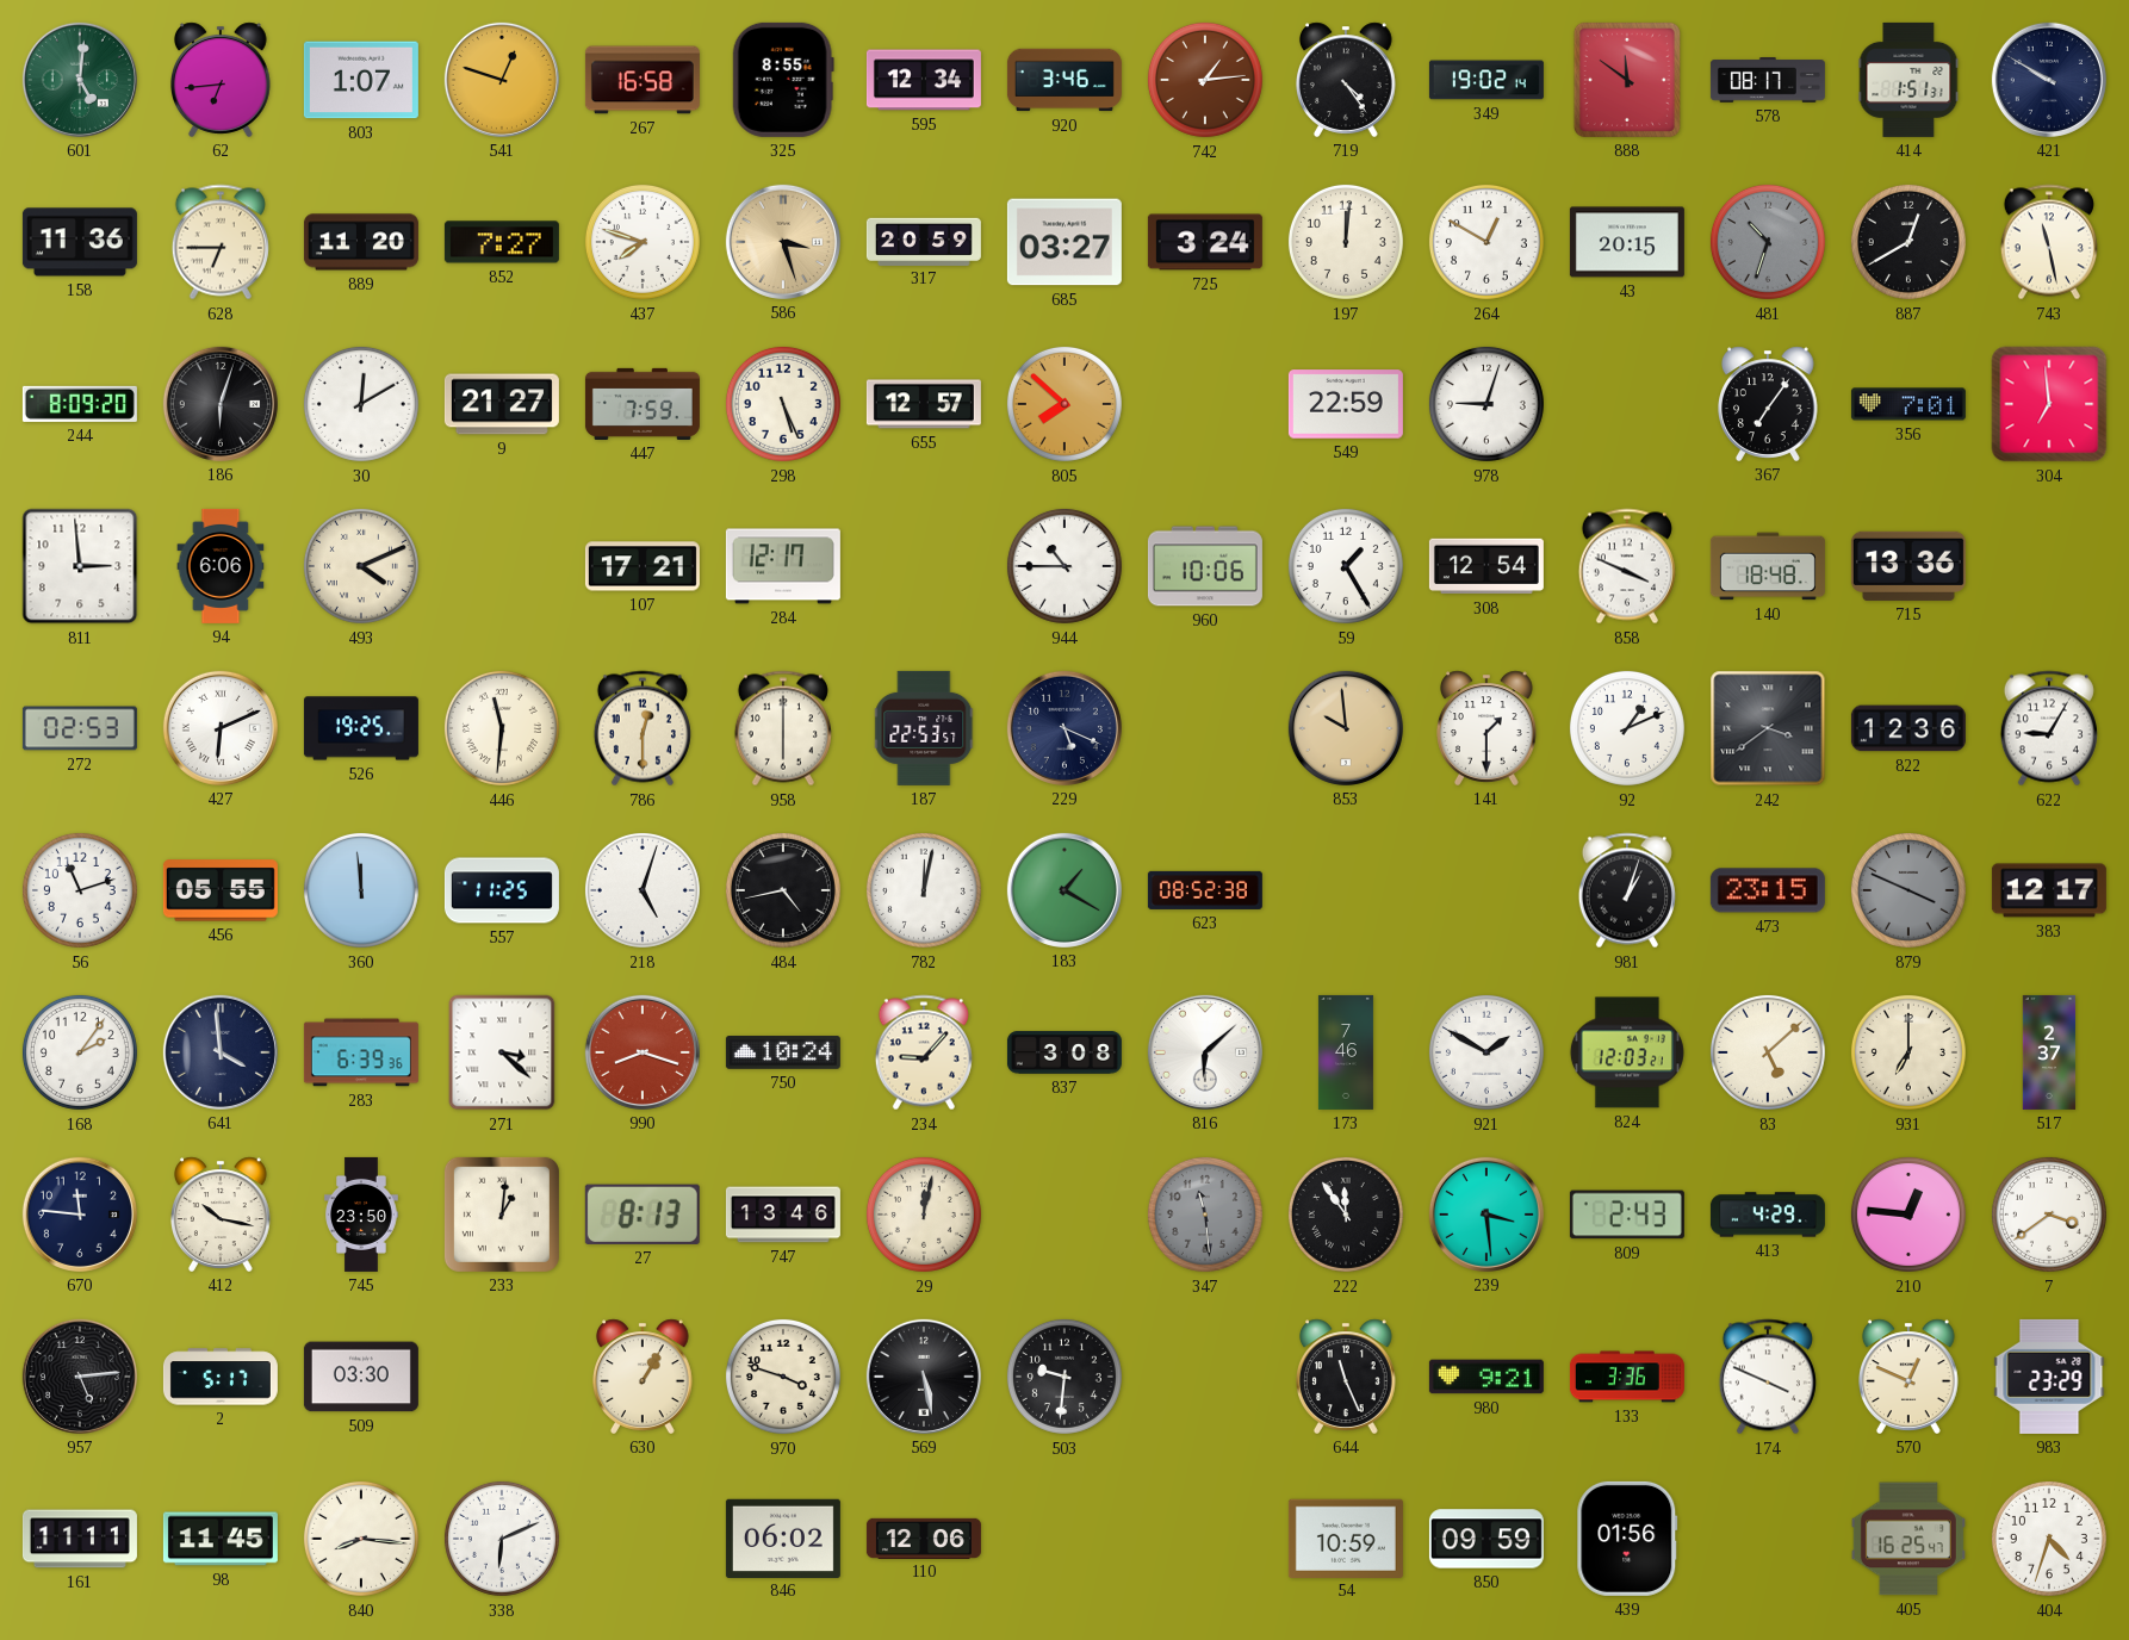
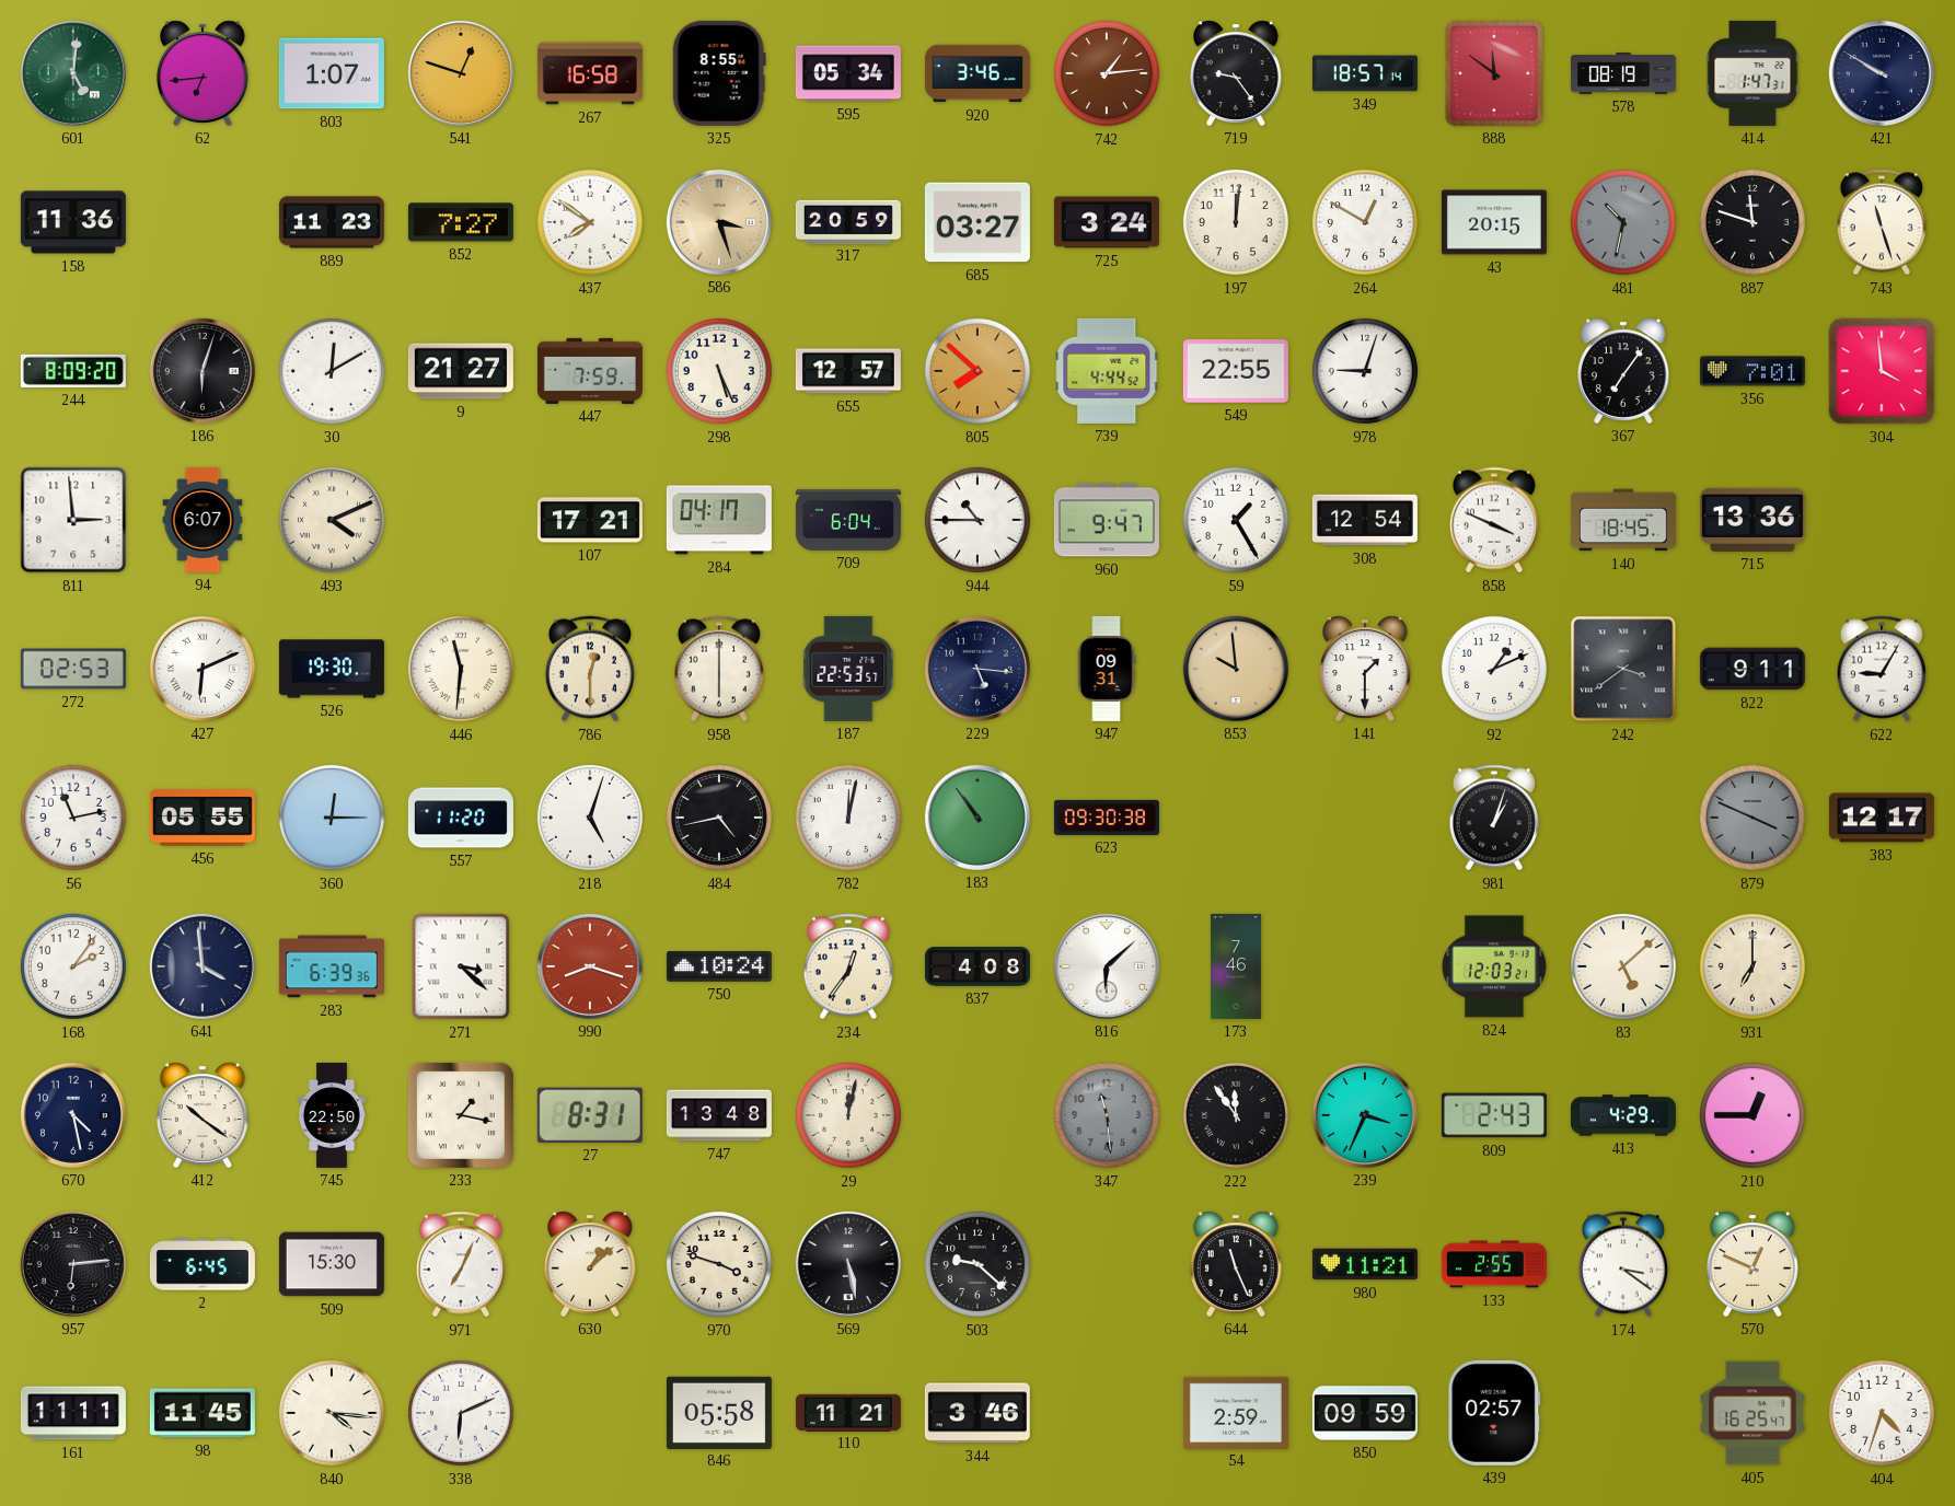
595: 12:34 -> 05:34
719: 4:24 -> 9:24
349: 19:02 -> 18:57
578: 08:17 -> 08:19
414: 1:51 -> 1:47
628: 6:45 -> none
889: 11:20 -> 11:23
437: 7:48 -> 7:51
481: 10:33 -> 10:32
887: 12:40 -> 11:48
743: 11:28 -> 11:27
739: none -> 4:44
549: 22:59 -> 22:55
304: 6:59 -> 3:59
94: 6:06 -> 6:07
284: 12:17 -> 04:17
709: none -> 6:04
960: 10:06 -> 9:47
140: 18:48 -> 18:45
526: 19:25 -> 19:30
229: 5:19 -> 5:16
947: none -> 09:31
822: 12:36 -> 9:11
56: 11:12 -> 11:13
360: 11:59 -> 12:15
557: 11:25 -> 11:20
183: 1:20 -> 10:54
623: 08:52 -> 09:30
473: 23:15 -> none
234: 9:07 -> 12:36
837: 3:08 -> 4:08
921: 1:50 -> none
517: 2:37 -> none
670: 11:46 -> 4:28
412: 10:17 -> 10:21
745: 23:50 -> 22:50
233: 1:01 -> 1:17
27: 8:13 -> 8:31
747: 13:46 -> 13:48
239: 3:29 -> 3:34
210: 12:46 -> 12:45
7: 3:39 -> none
957: 5:14 -> 6:14
2: 5:17 -> 6:45
509: 03:30 -> 15:30
971: none -> 7:04
630: 1:05 -> 1:08
503: 9:31 -> 9:22
980: 9:21 -> 11:21
133: 3:36 -> 2:55
174: 3:49 -> 3:21
983: 23:29 -> none
840: 8:16 -> 4:16
846: 06:02 -> 05:58
110: 12:06 -> 11:21
344: none -> 3:46
54: 10:59 -> 2:59
439: 01:56 -> 02:57
